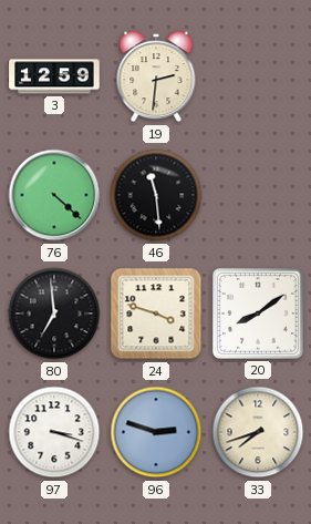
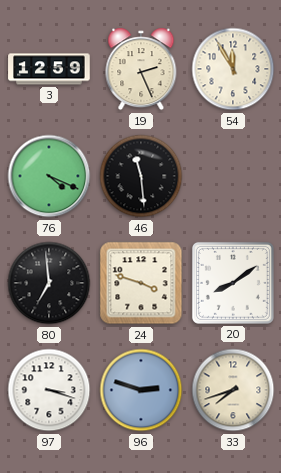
19: 2:31 -> 2:26
54: none -> 11:55
76: 4:22 -> 4:19
